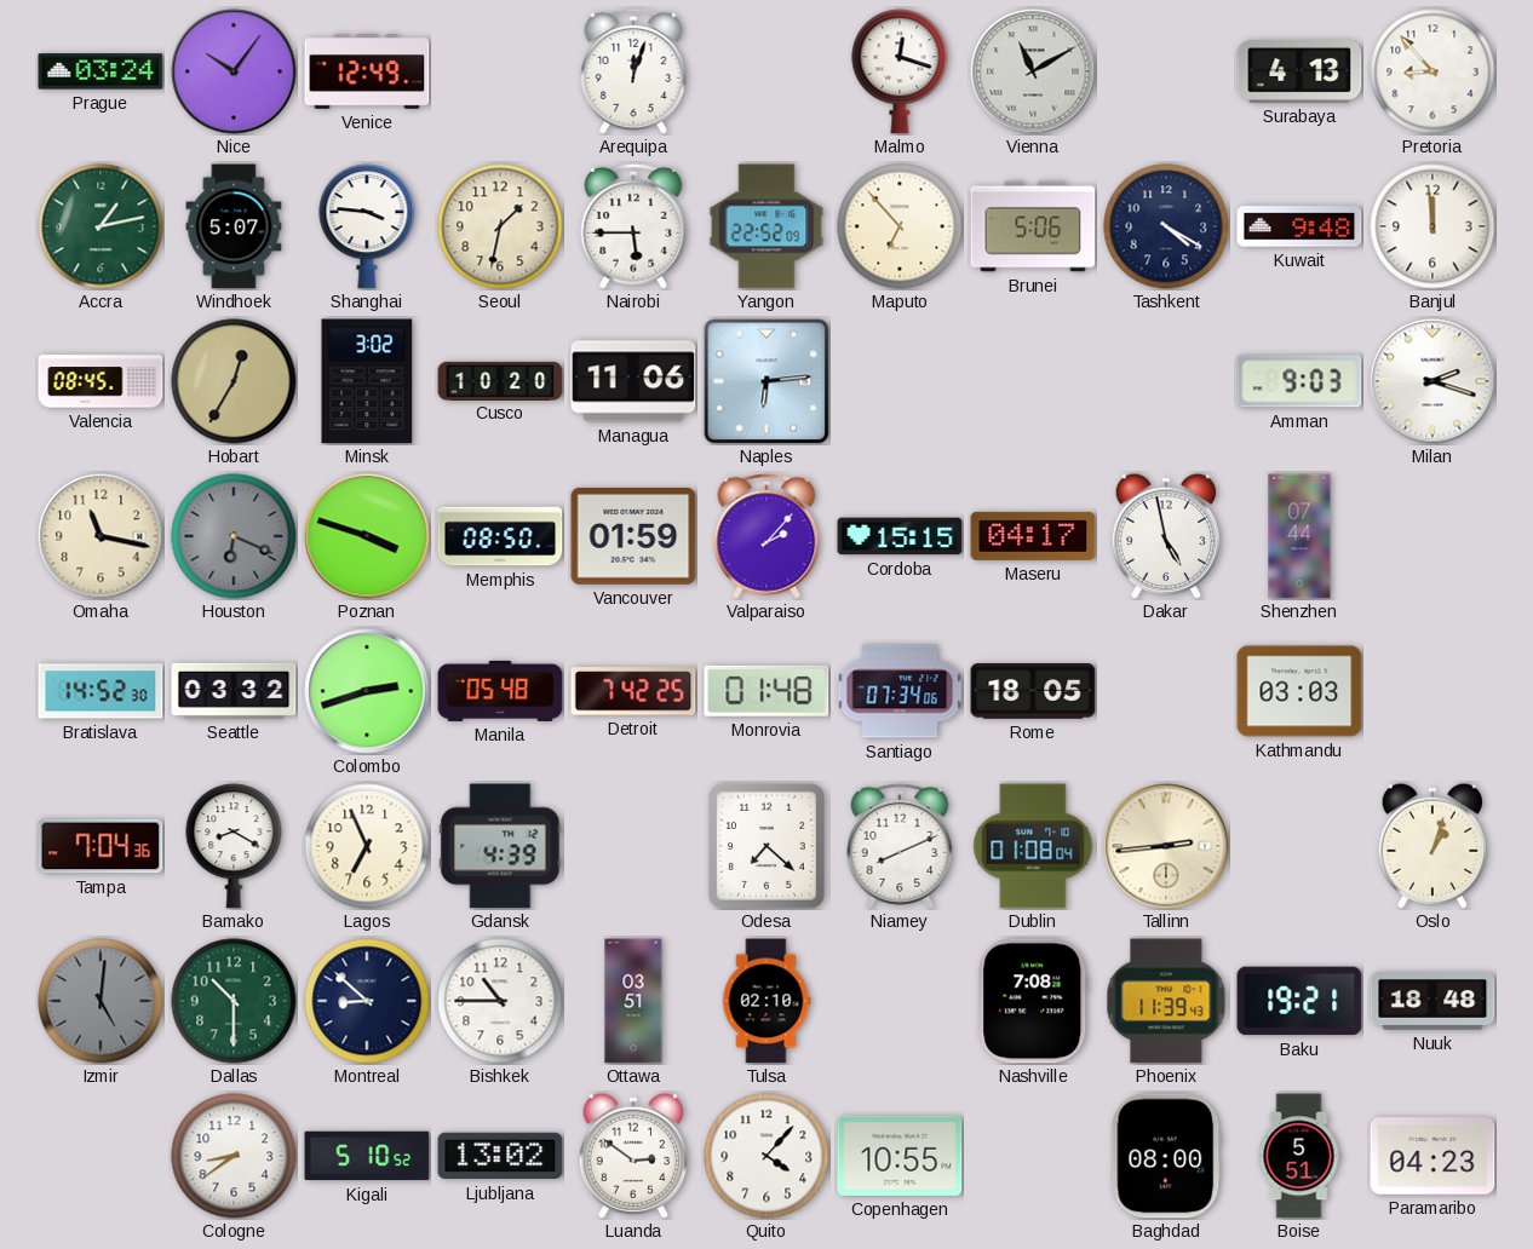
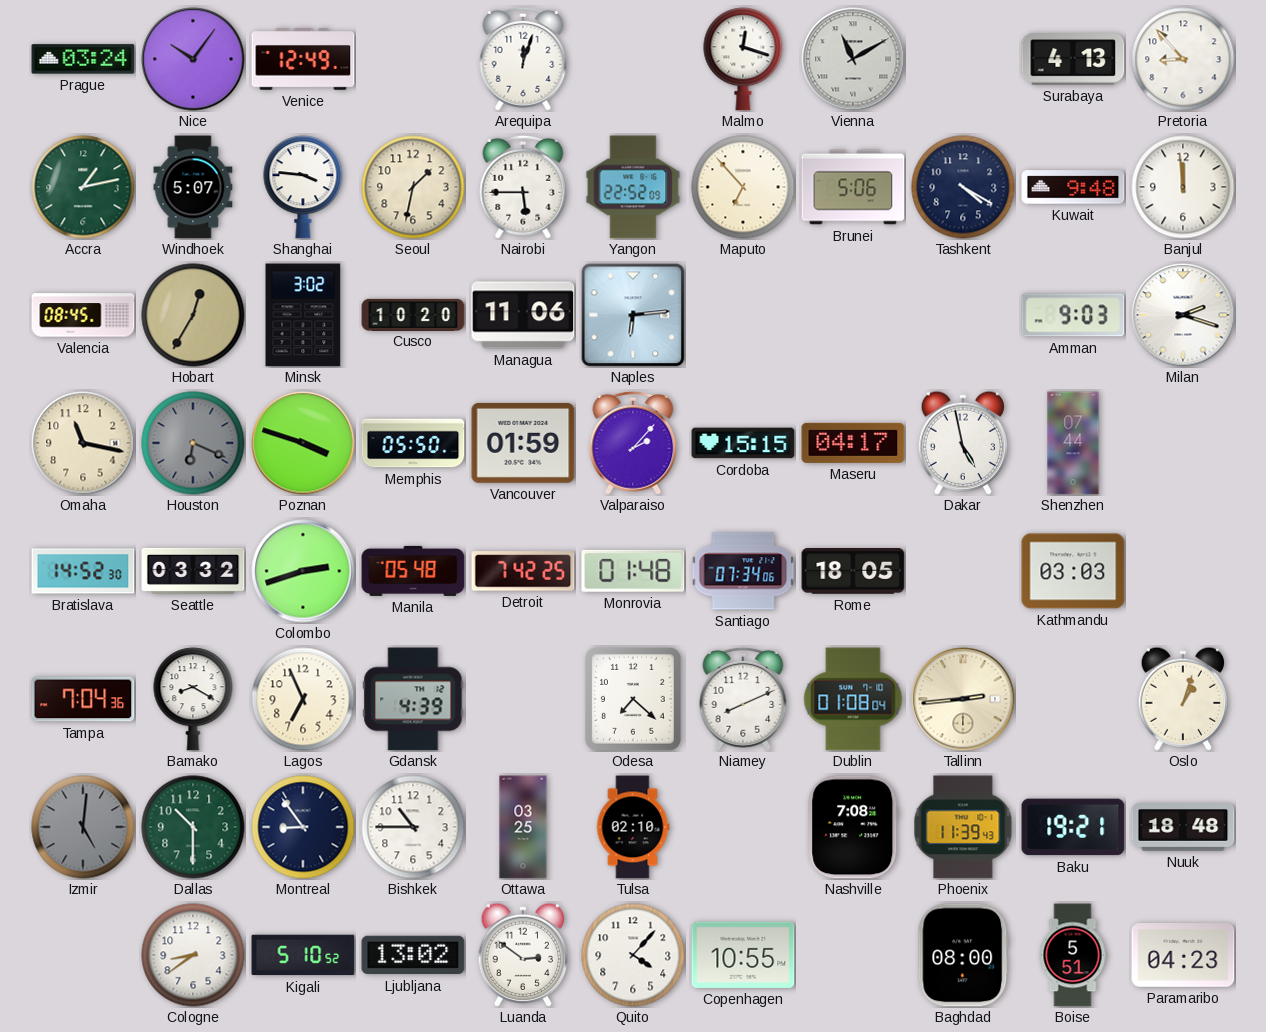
Memphis: 08:50 -> 05:50
Montreal: 8:52 -> 8:54
Ottawa: 03:51 -> 03:25
